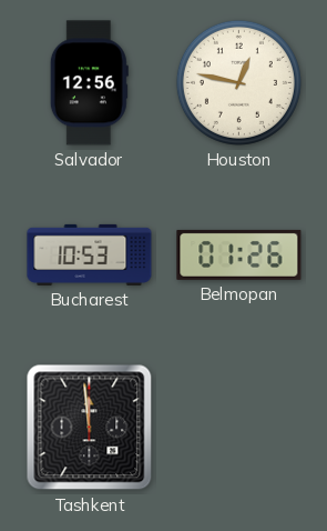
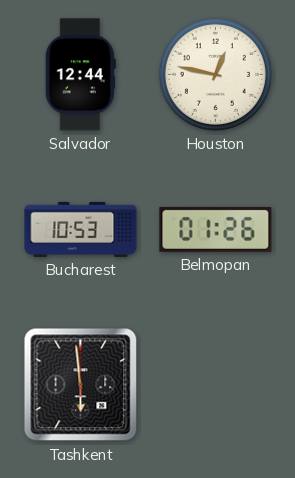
Salvador: 12:56 -> 12:44
Tashkent: 11:59 -> 5:59
